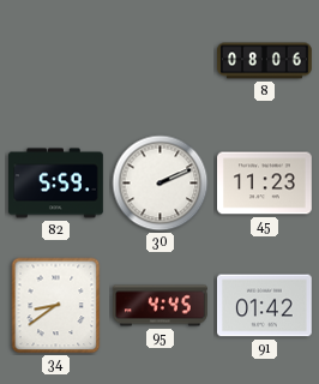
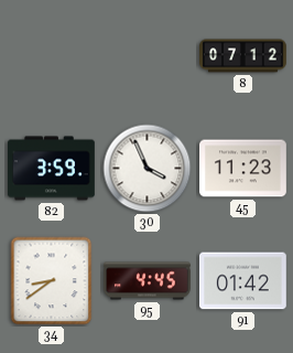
8: 08:06 -> 07:12
82: 5:59 -> 3:59
30: 2:11 -> 3:56
